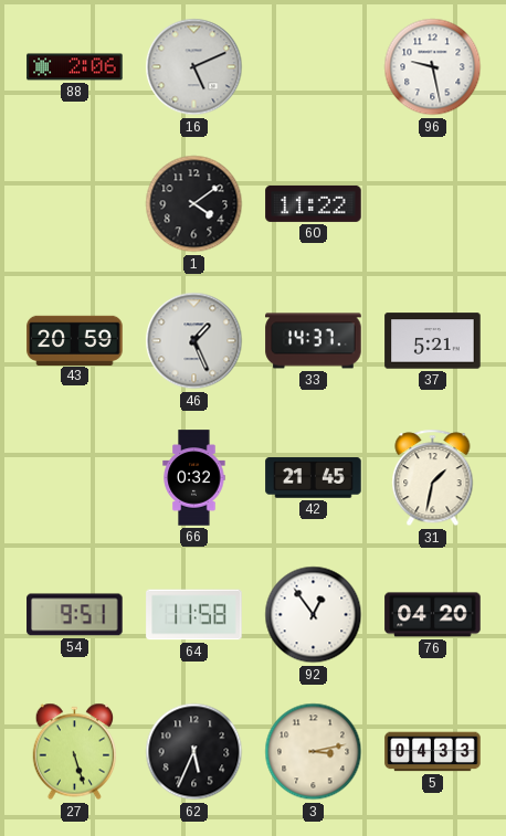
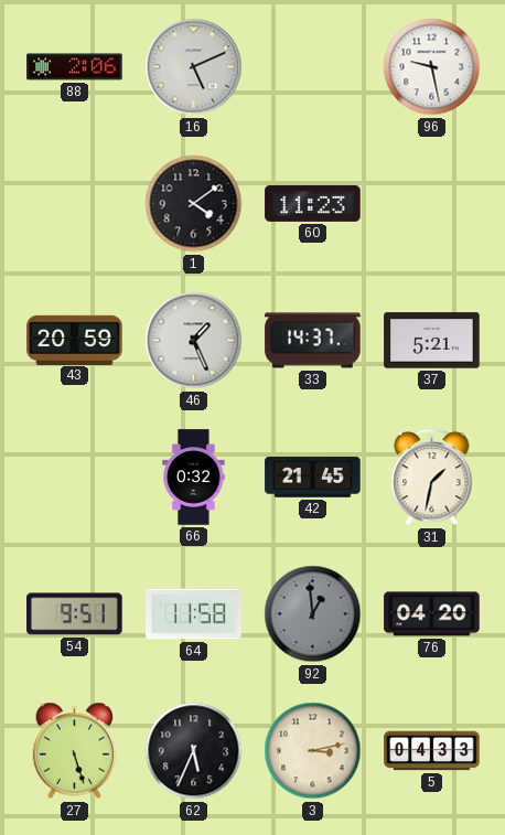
60: 11:22 -> 11:23
92: 12:54 -> 12:59
92 dial: white -> grey
